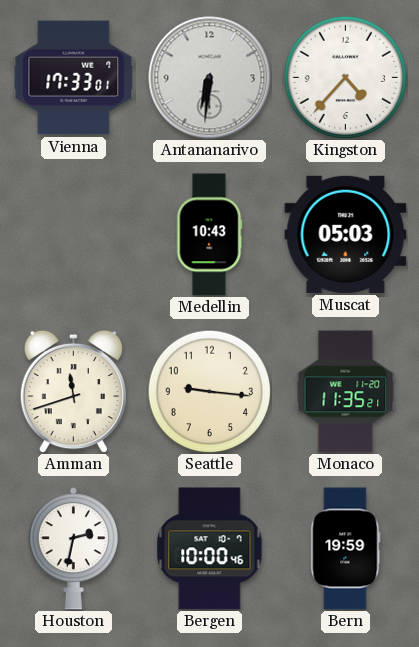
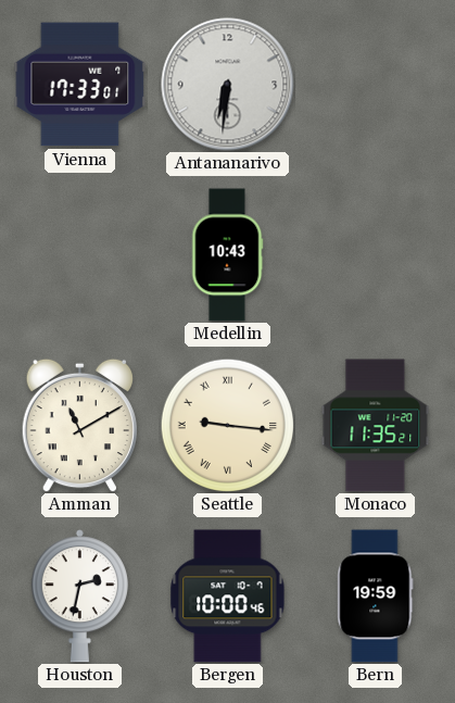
Kingston: 4:37 -> none
Muscat: 05:03 -> none
Amman: 11:42 -> 11:10
Seattle numerals: Arabic -> Roman
